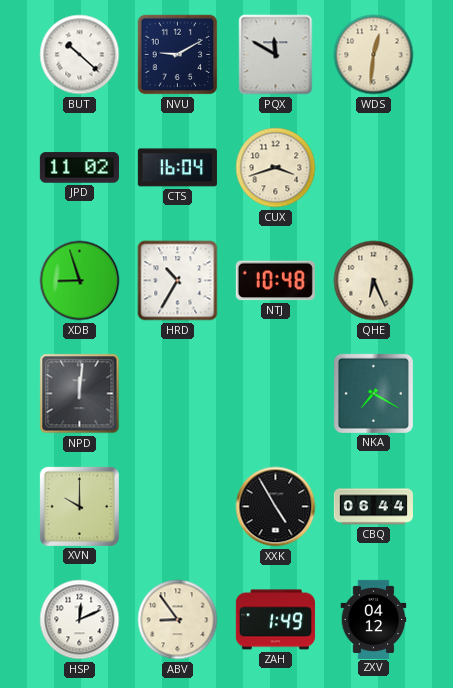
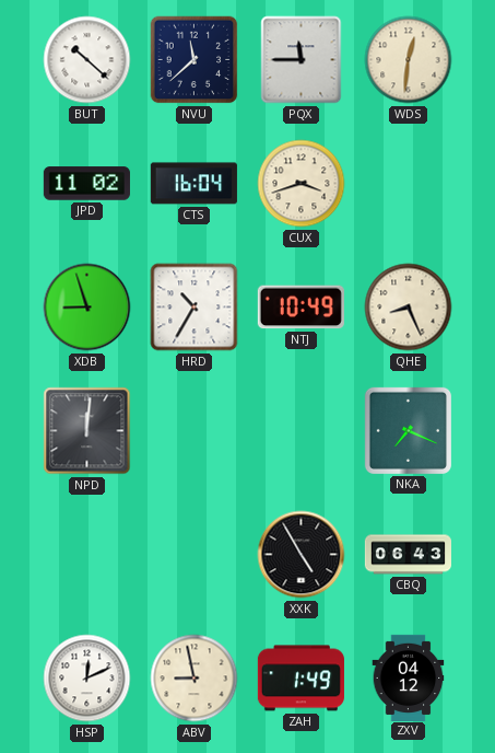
NVU: 9:10 -> 11:38
PQX: 11:50 -> 11:45
NTJ: 10:48 -> 10:49
QHE: 6:26 -> 8:26
NKA: 7:20 -> 7:19
XVN: 10:00 -> none
CBQ: 06:44 -> 06:43
ABV: 8:54 -> 8:58
